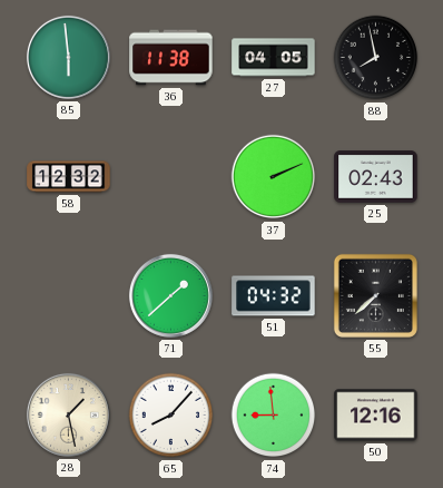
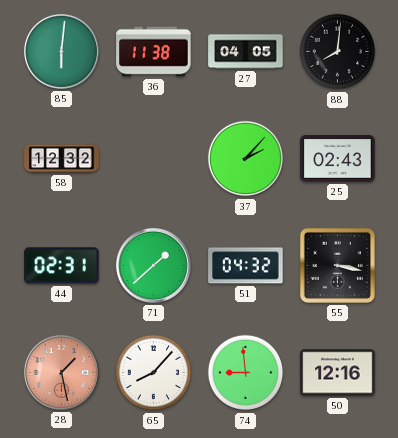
85: 5:59 -> 6:01
88: 7:58 -> 8:01
37: 2:11 -> 2:07
44: none -> 02:31
55: 7:38 -> 3:17
28 dial: cream -> salmon
